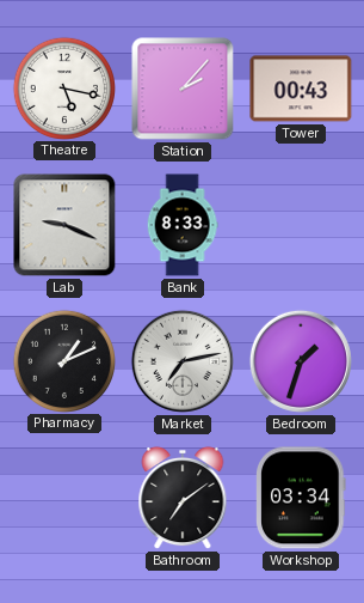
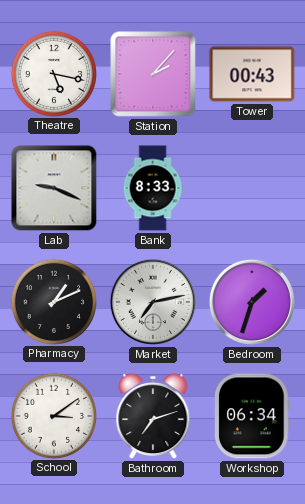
School: none -> 3:09
Bathroom: 7:09 -> 7:12
Workshop: 03:34 -> 06:34
